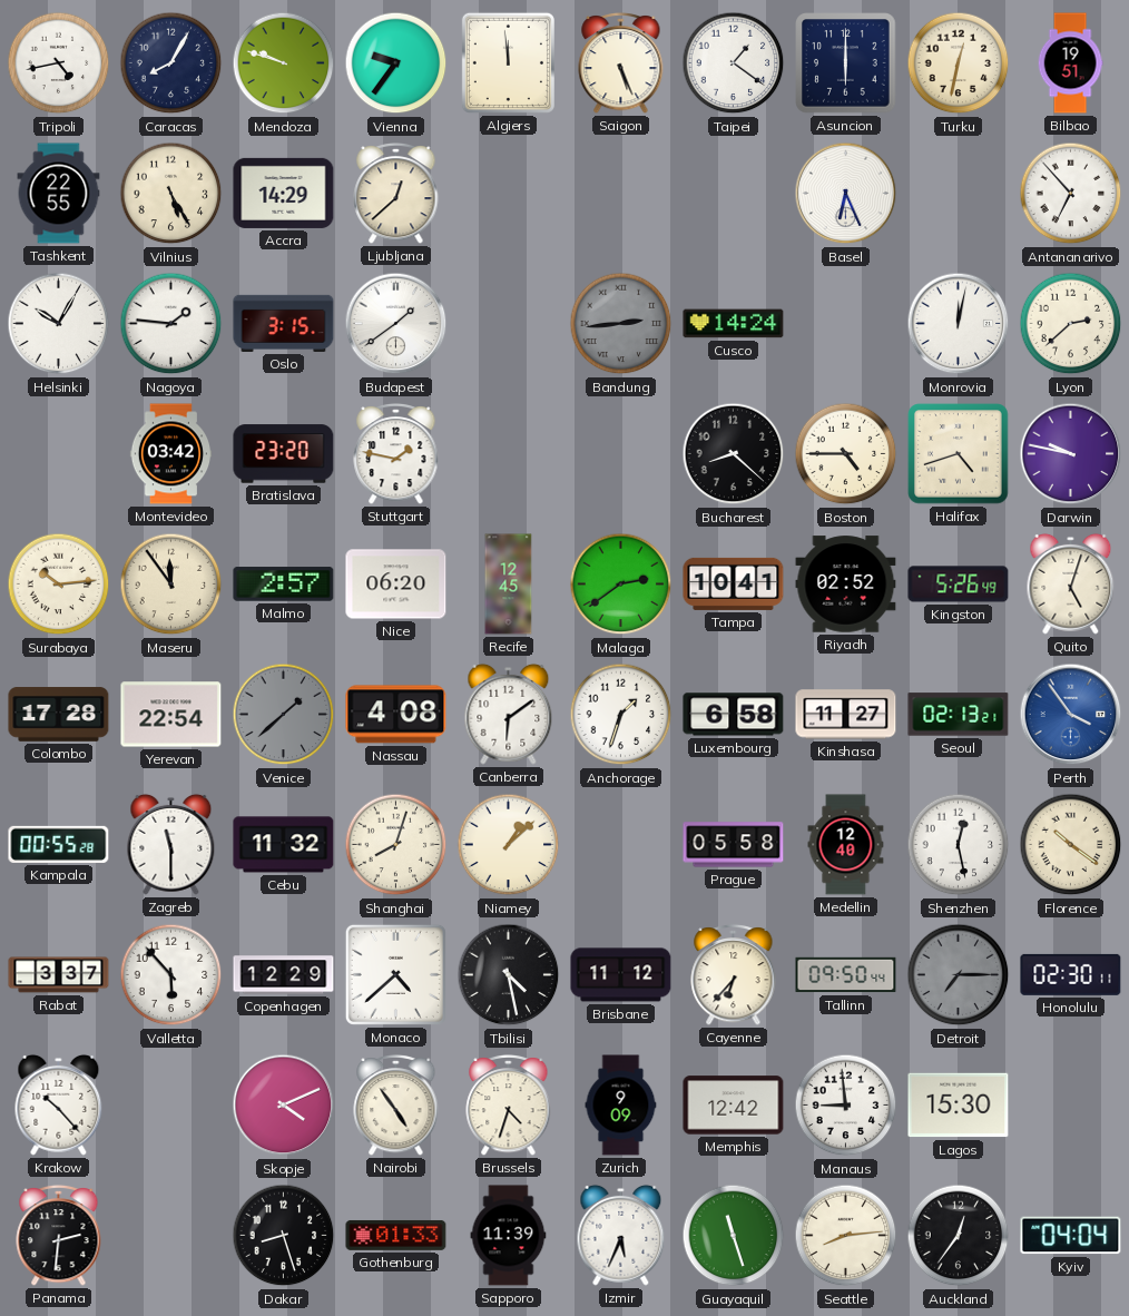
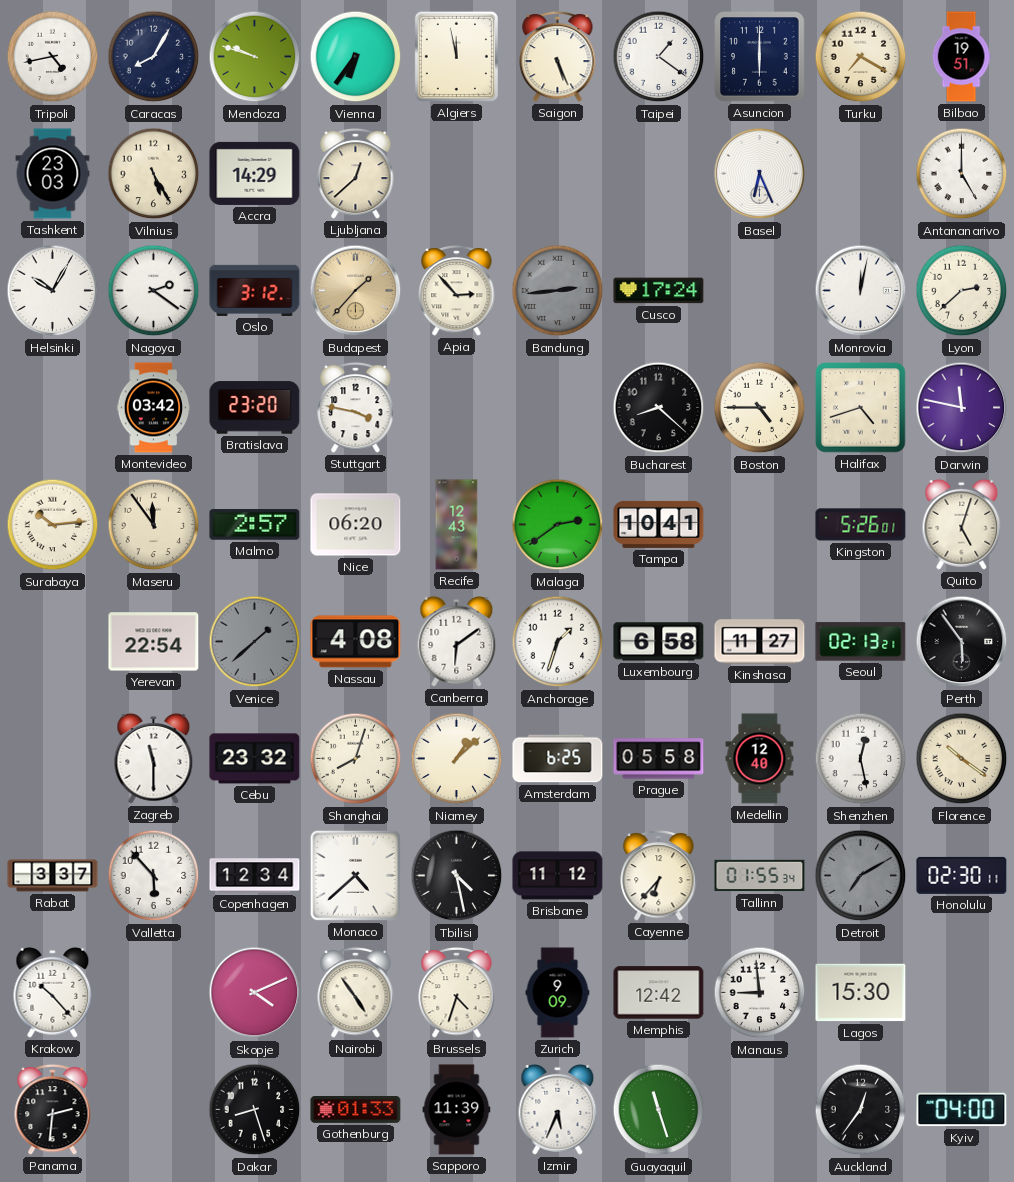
Vienna: 9:36 -> 6:36
Algiers: 11:59 -> 11:58
Turku: 12:32 -> 7:20
Tashkent: 22:55 -> 23:03
Antananarivo: 6:53 -> 5:00
Nagoya: 1:46 -> 2:21
Oslo: 3:15 -> 3:12
Budapest: 1:39 -> 1:37
Budapest dial: white -> champagne
Apia: none -> 2:53
Cusco: 14:24 -> 17:24
Stuttgart: 1:47 -> 3:47
Darwin: 9:47 -> 11:47
Recife: 12:45 -> 12:43
Riyadh: 02:52 -> none
Kingston: 5:26:49 -> 5:26:01
Colombo: 17:28 -> none
Perth: 3:54 -> 5:54
Perth dial: blue -> black
Kampala: 00:55 -> none
Cebu: 11:32 -> 23:32
Amsterdam: none -> 6:25
Copenhagen: 12:29 -> 12:34
Tallinn: 09:50 -> 01:55
Detroit: 7:15 -> 7:10
Seattle: 8:14 -> none
Kyiv: 04:04 -> 04:00
